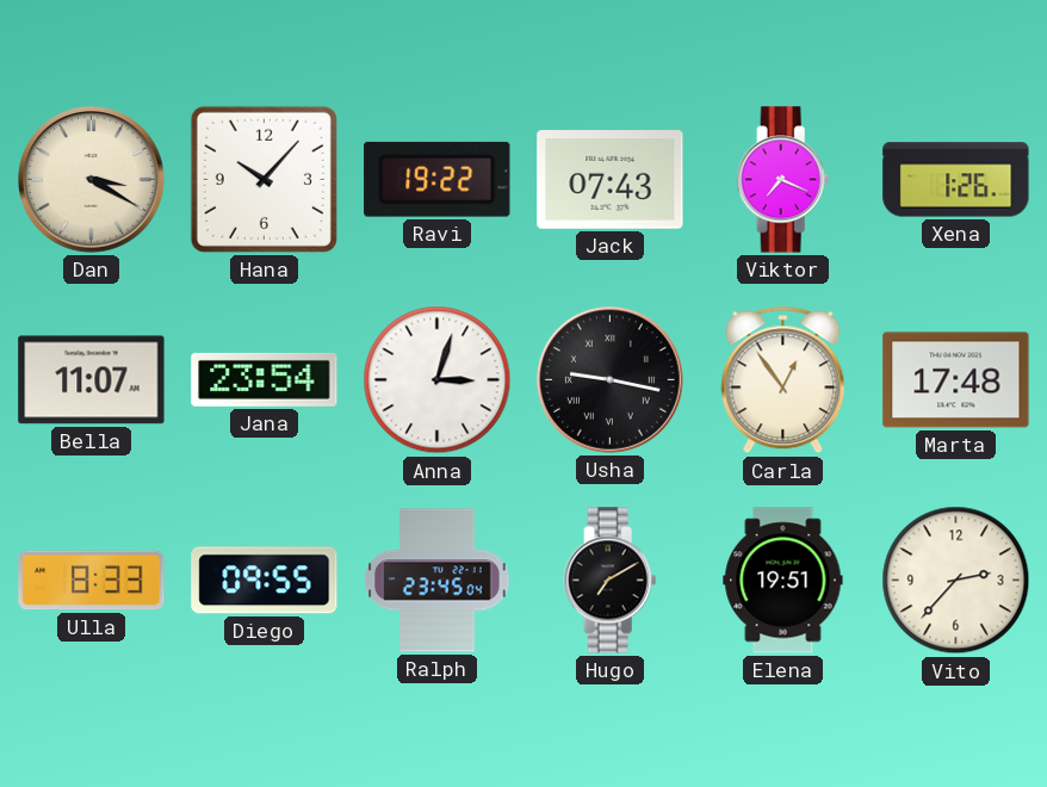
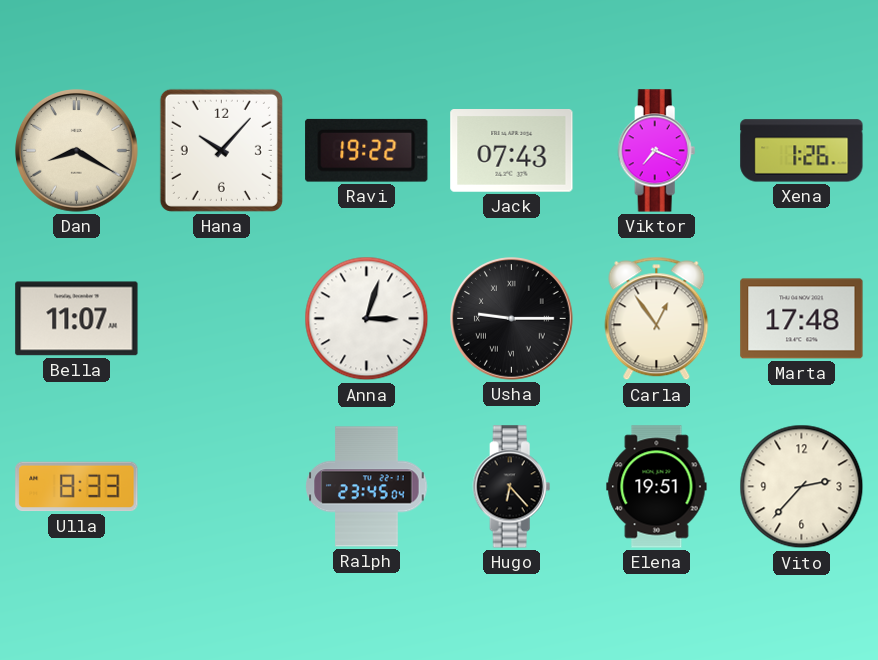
Dan: 3:20 -> 8:20
Jana: 23:54 -> none
Usha: 9:17 -> 9:15
Diego: 09:55 -> none
Hugo: 7:10 -> 6:23
